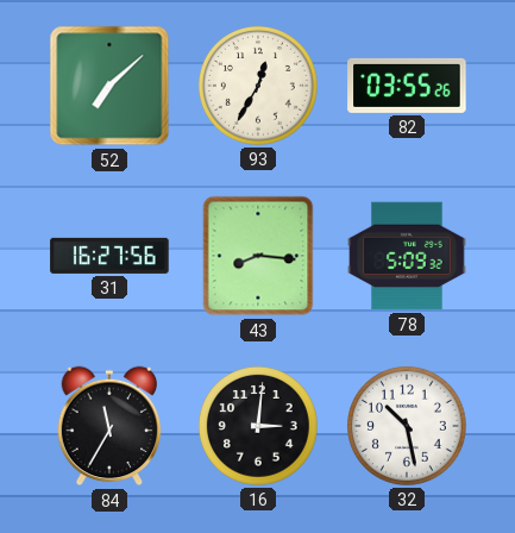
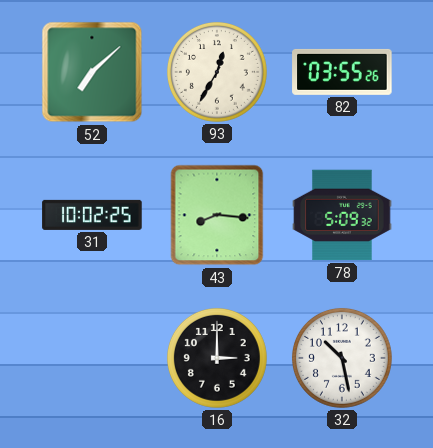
31: 16:27 -> 10:02
84: 11:35 -> none
16: 3:01 -> 3:00
